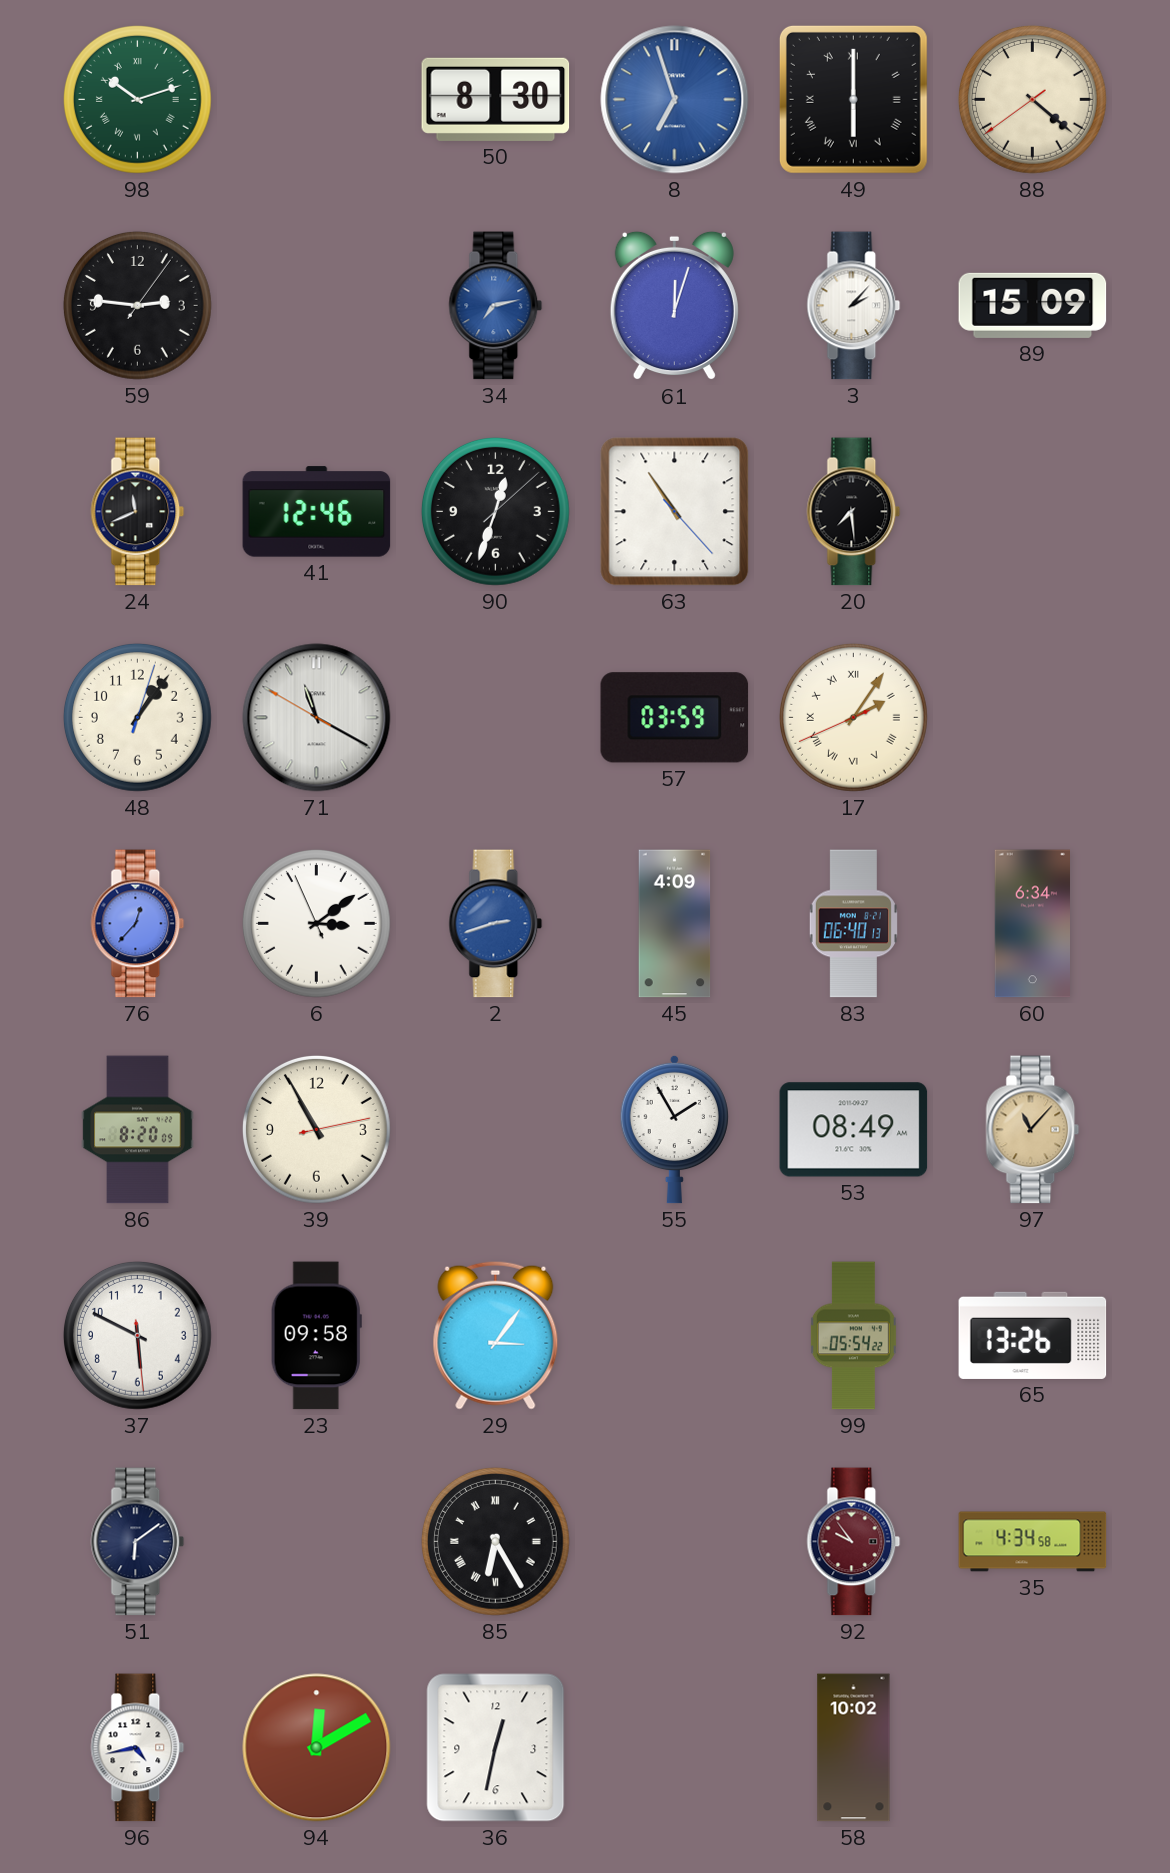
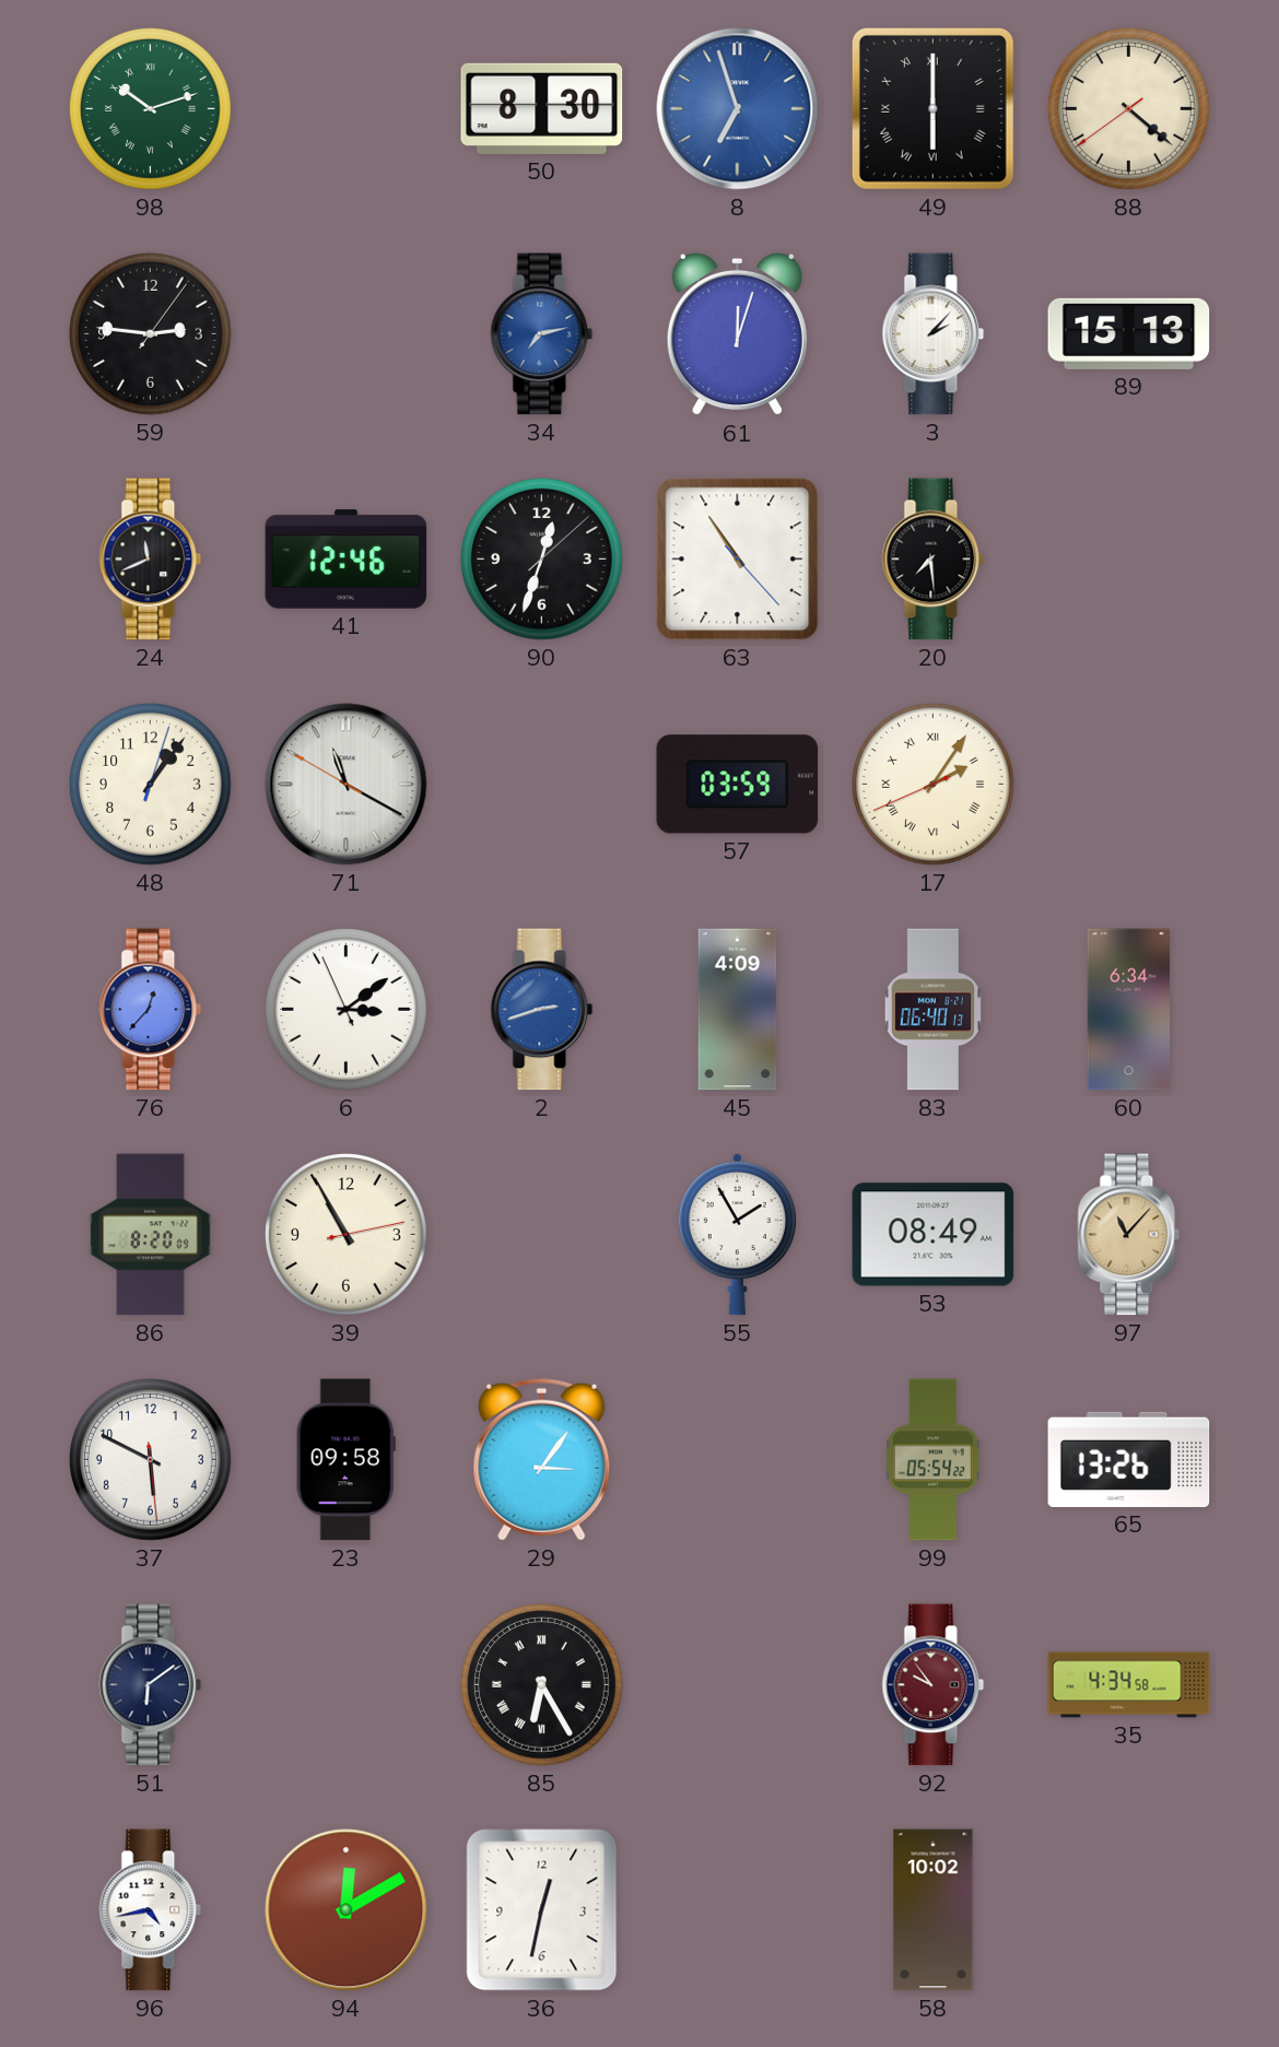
89: 15:09 -> 15:13
